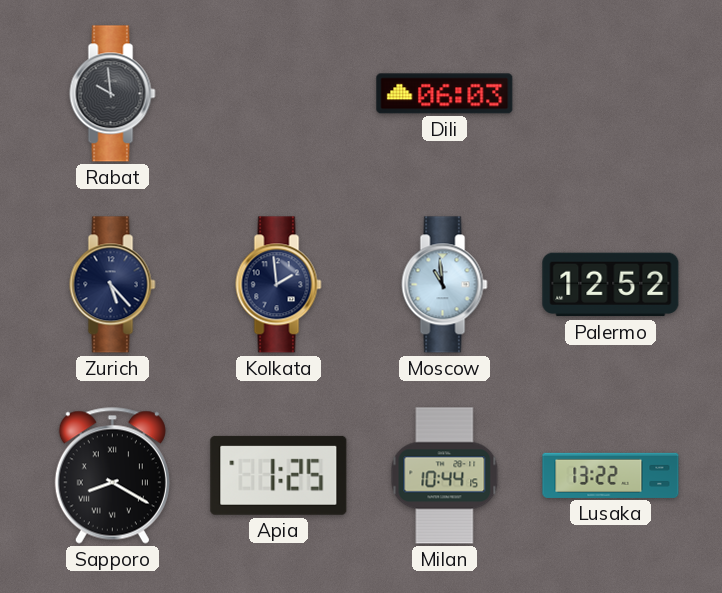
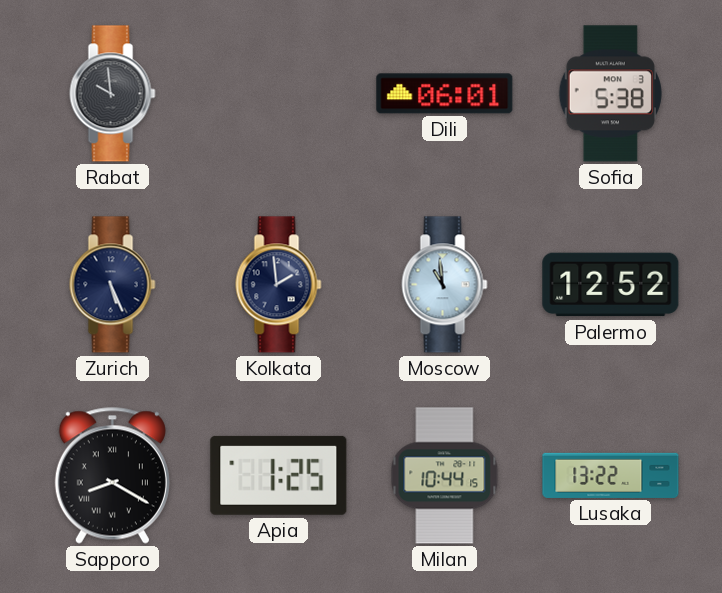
Dili: 06:03 -> 06:01
Sofia: none -> 5:38
Zurich: 5:23 -> 5:26
